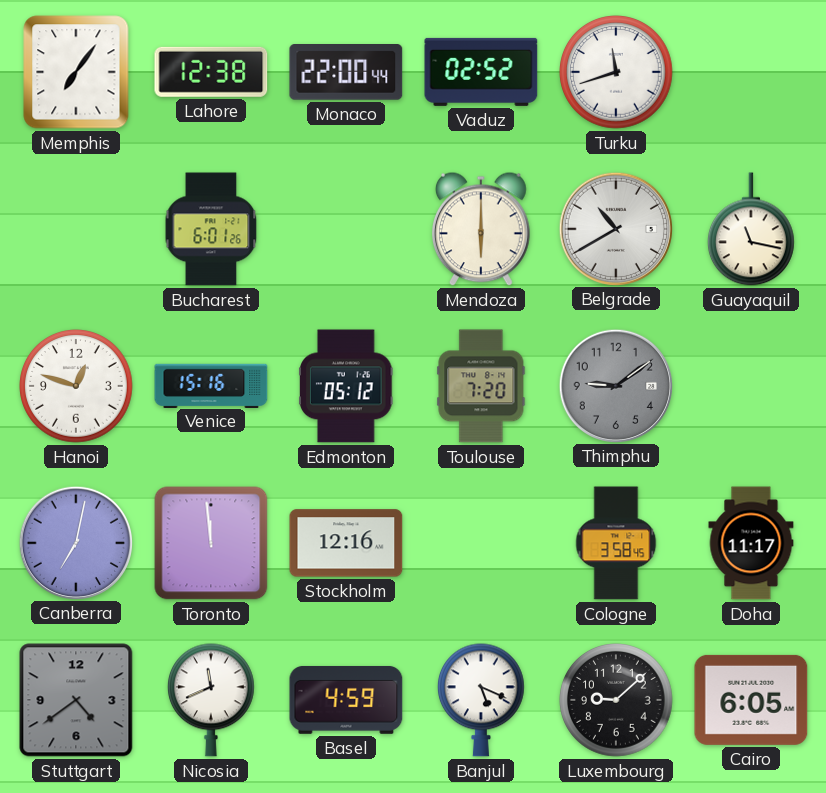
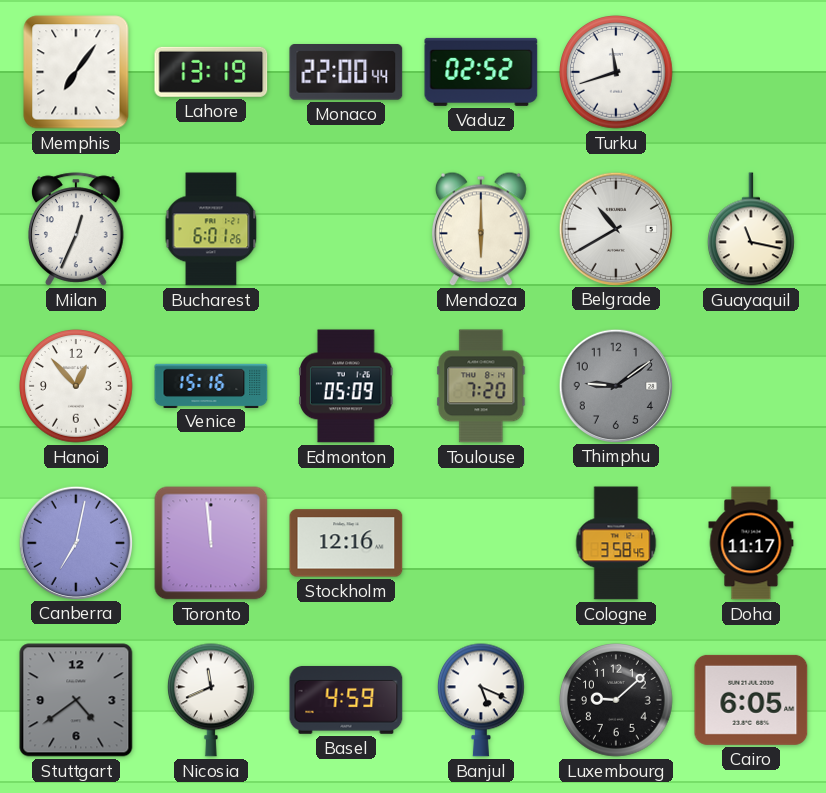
Lahore: 12:38 -> 13:19
Milan: none -> 12:34
Hanoi: 12:48 -> 12:53
Edmonton: 05:12 -> 05:09
